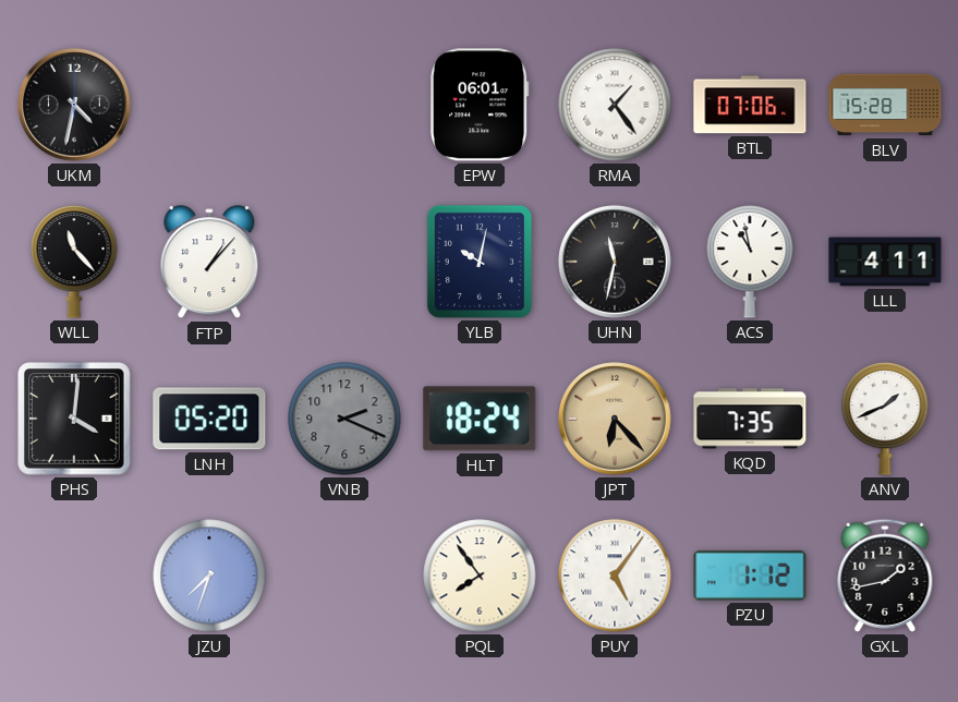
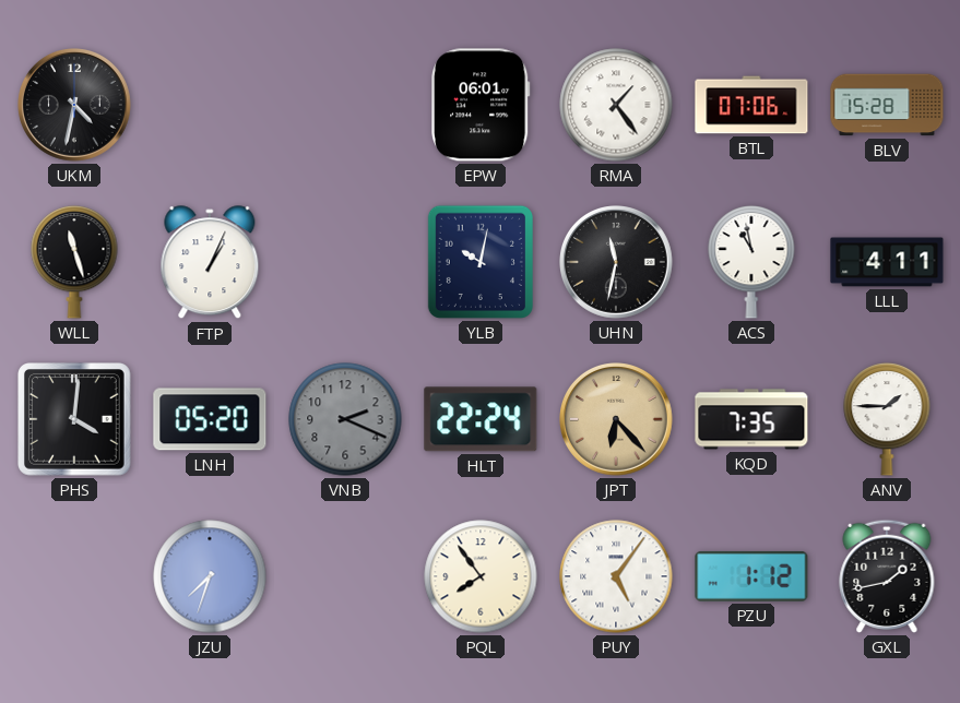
WLL: 11:23 -> 11:27
FTP: 1:07 -> 1:04
HLT: 18:24 -> 22:24
ANV: 1:41 -> 1:45
